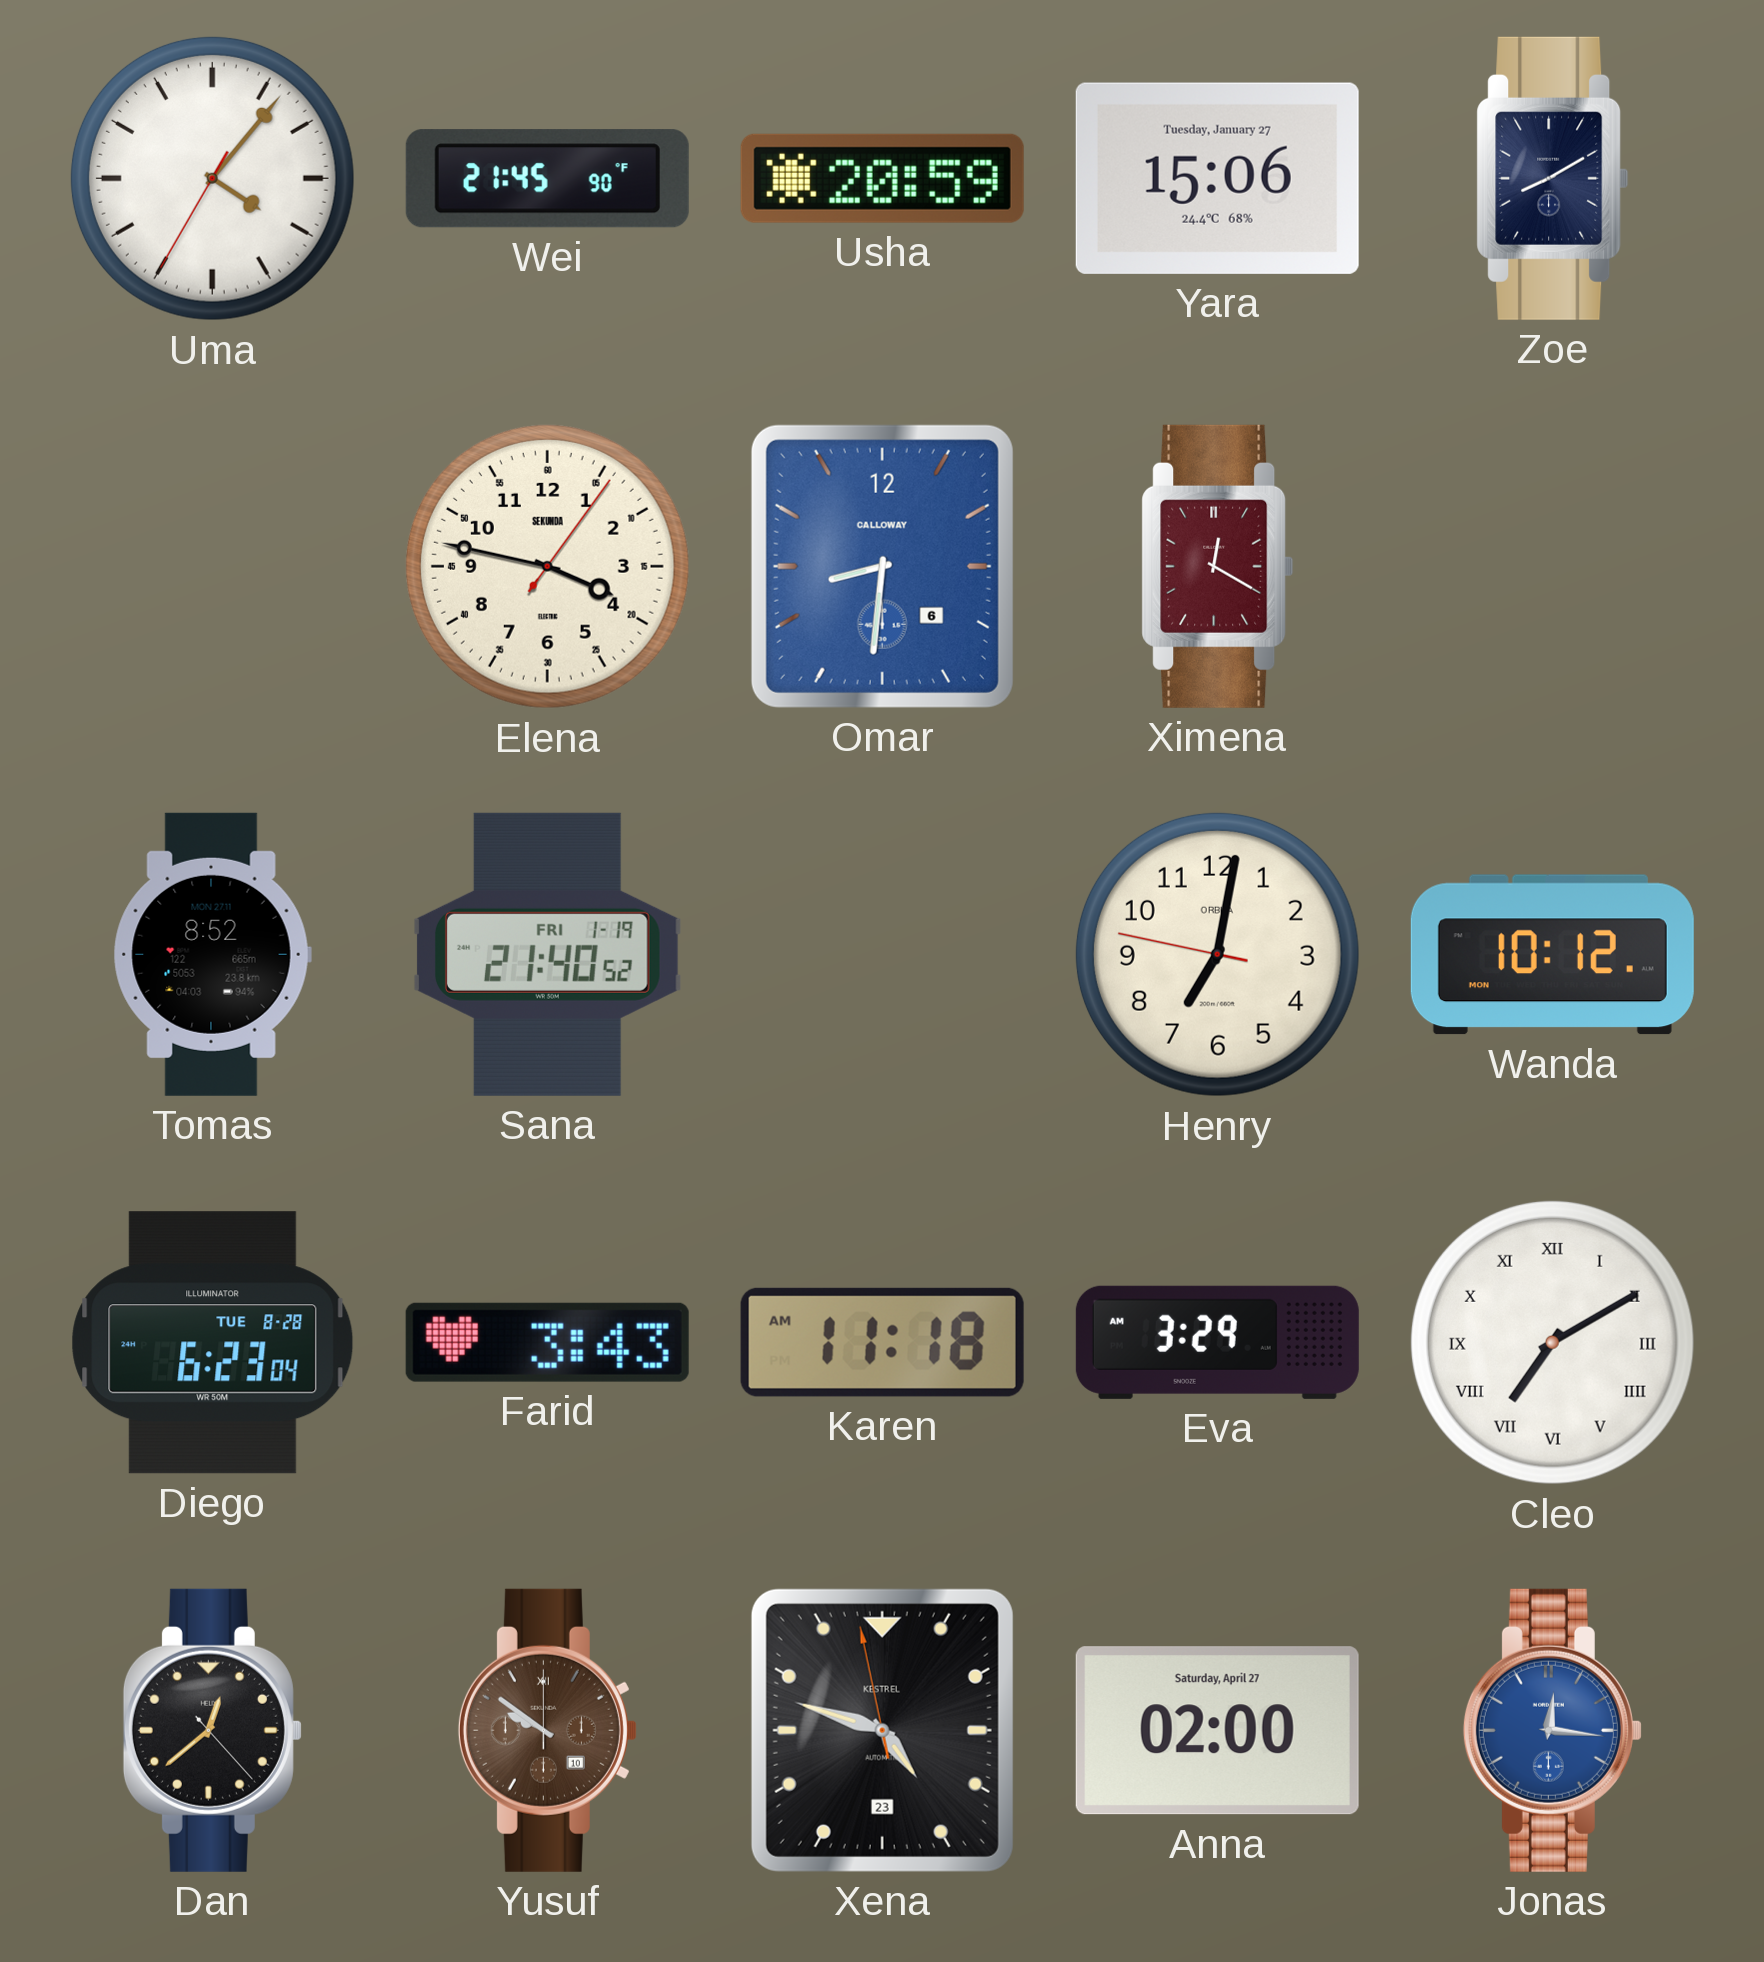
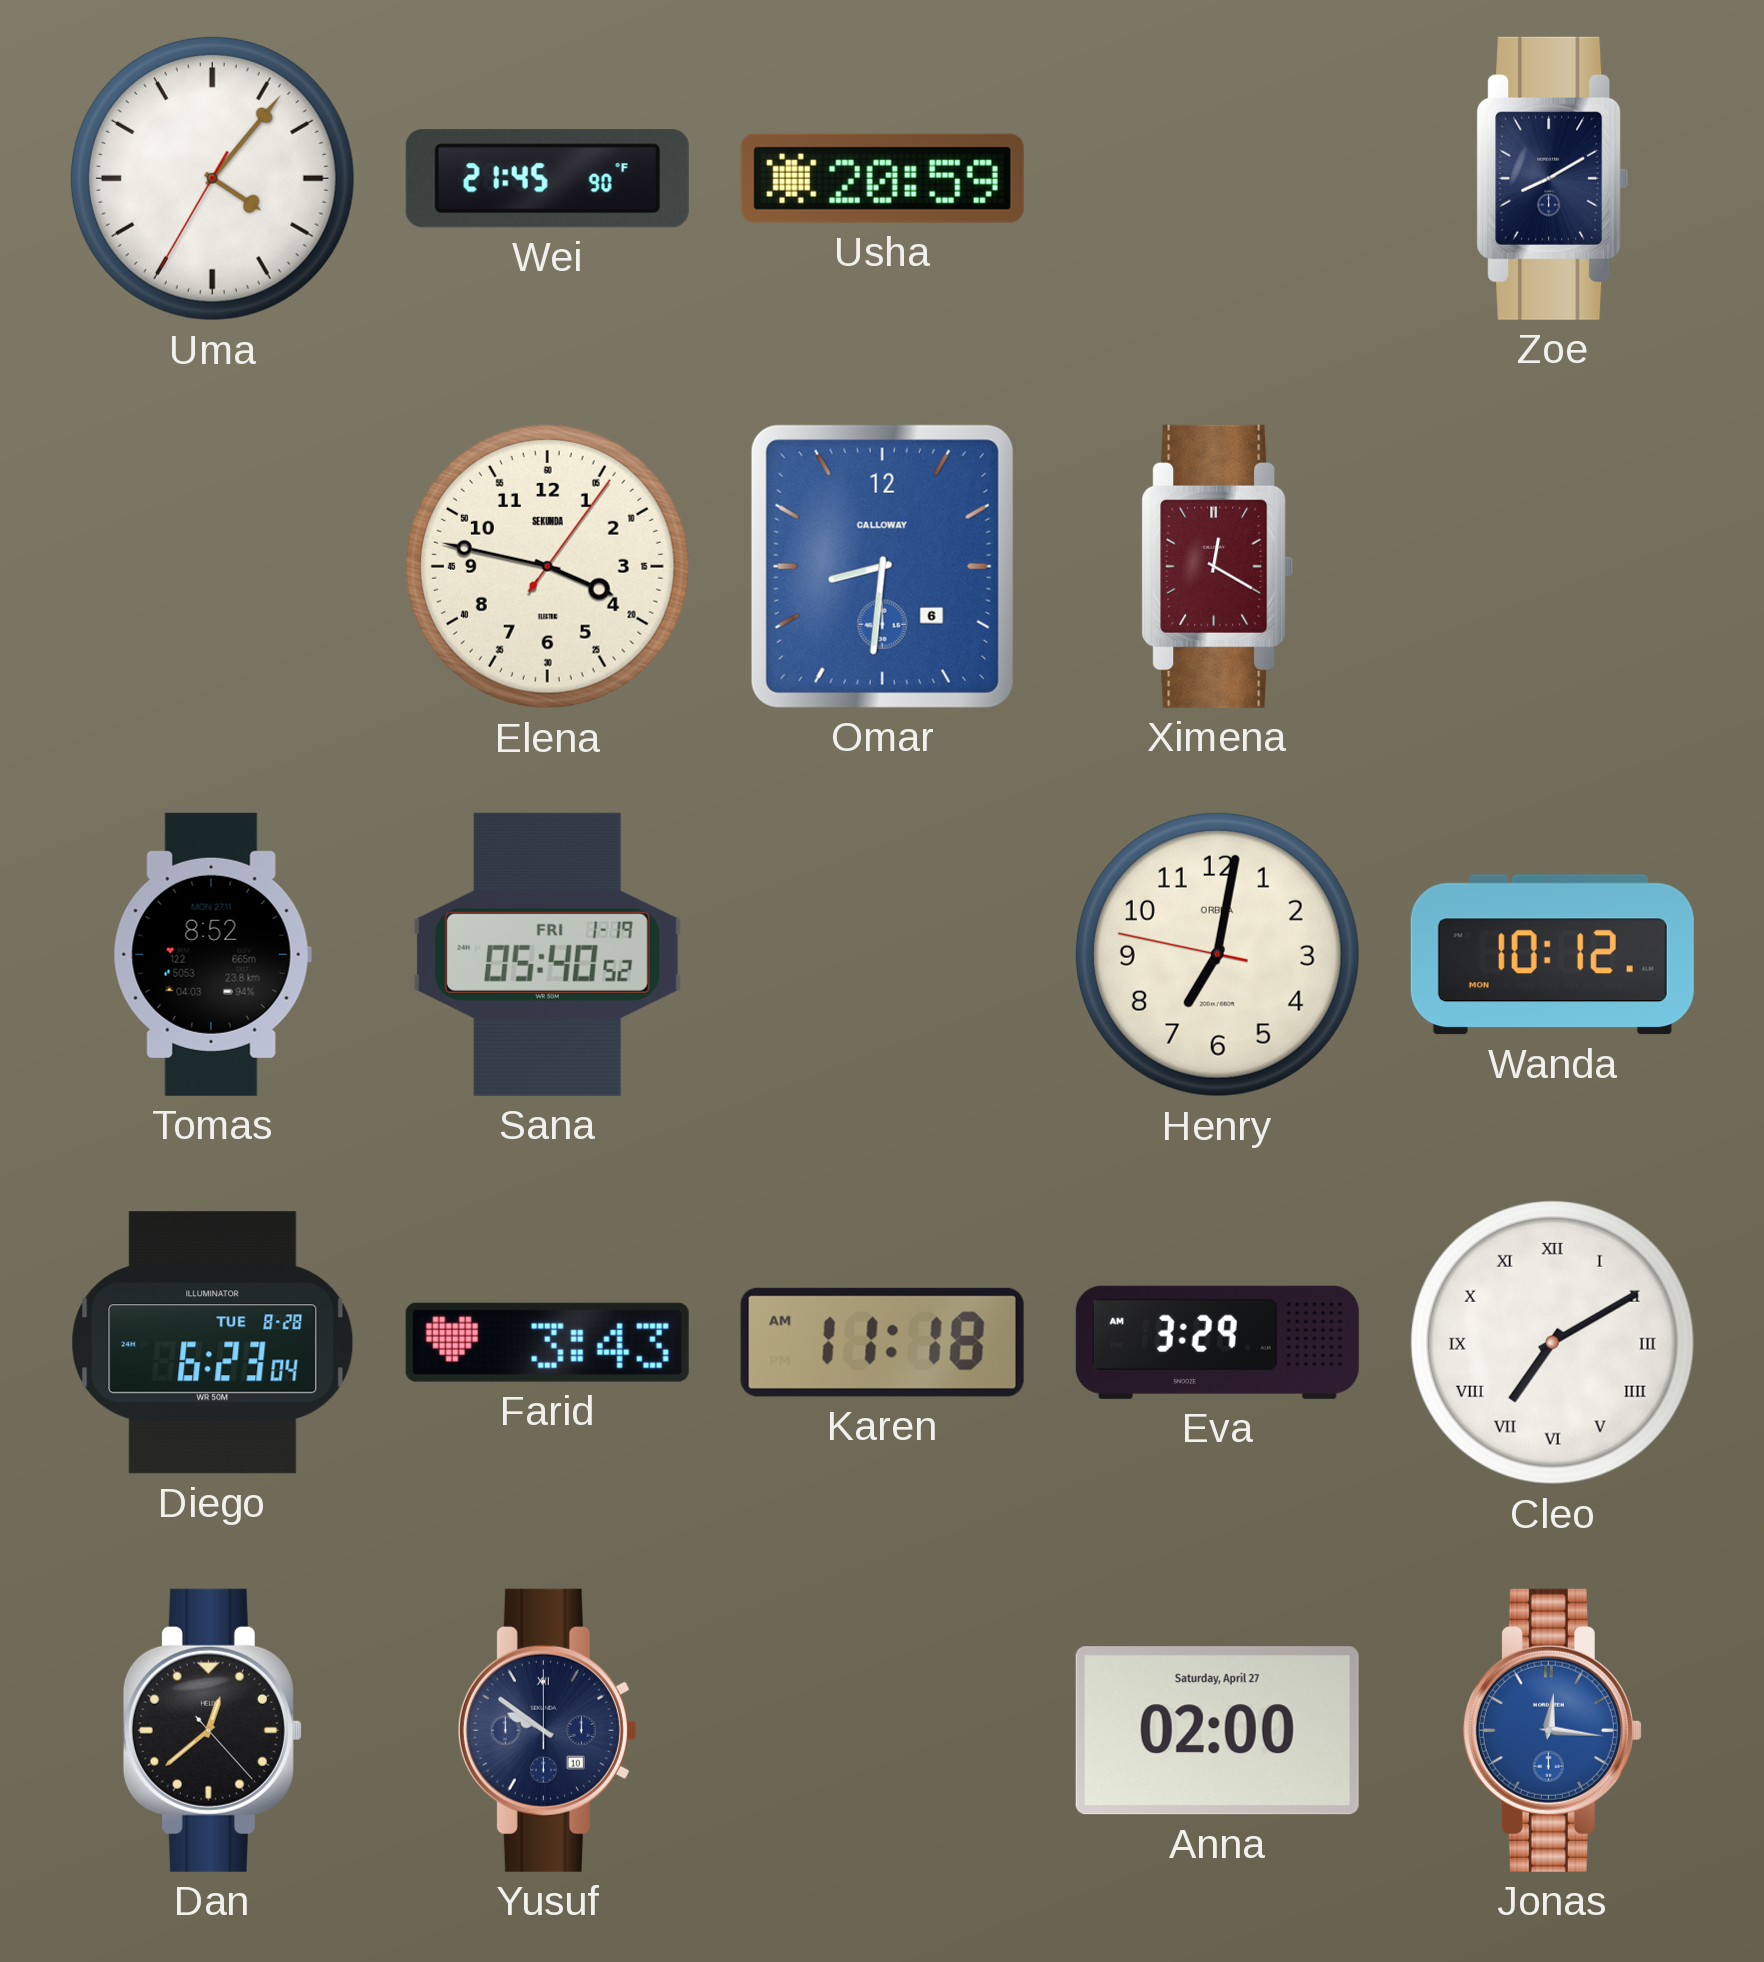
Yara: 15:06 -> none
Sana: 21:40 -> 05:40
Yusuf dial: brown -> navy
Xena: 4:47 -> none
